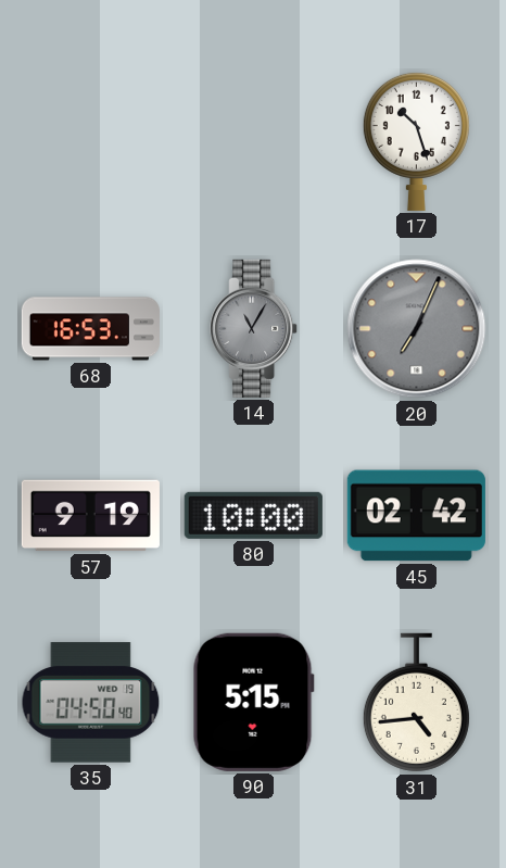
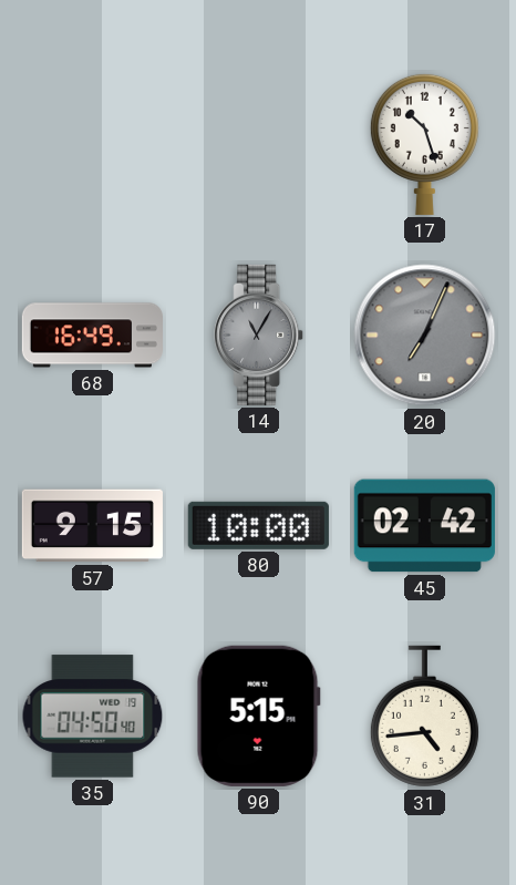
68: 16:53 -> 16:49
57: 9:19 -> 9:15
